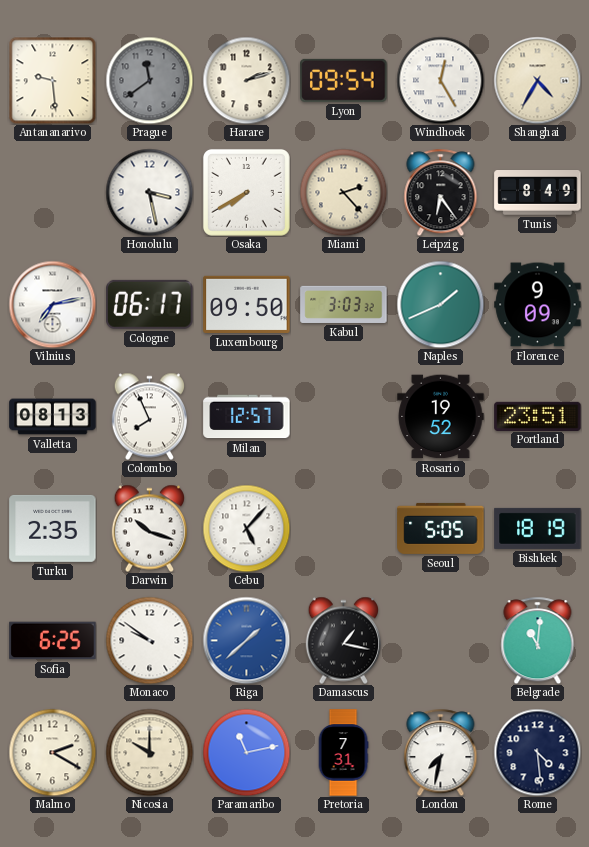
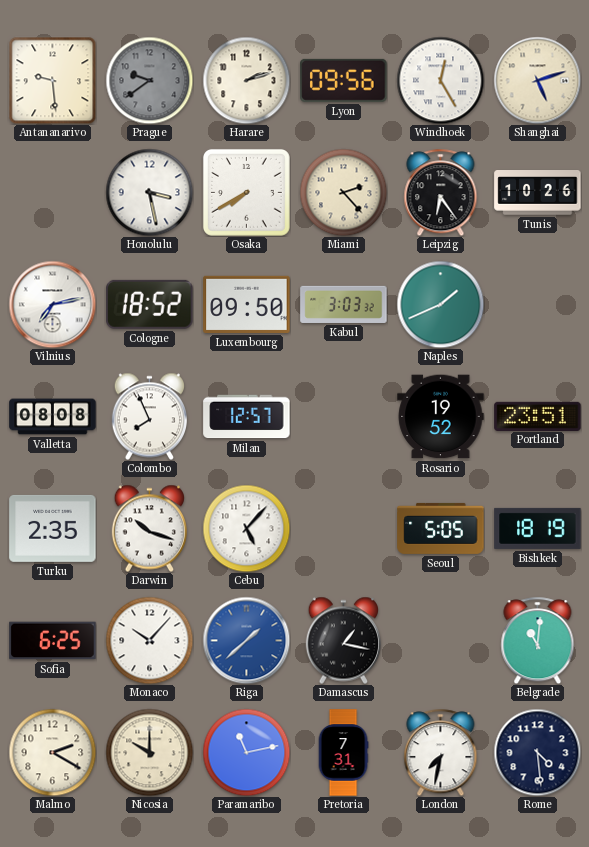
Prague: 11:39 -> 9:39
Lyon: 09:54 -> 09:56
Shanghai: 4:35 -> 5:12
Tunis: 8:49 -> 10:26
Cologne: 06:17 -> 18:52
Florence: 9:09 -> none
Valletta: 08:13 -> 08:08
Monaco: 9:51 -> 10:07
